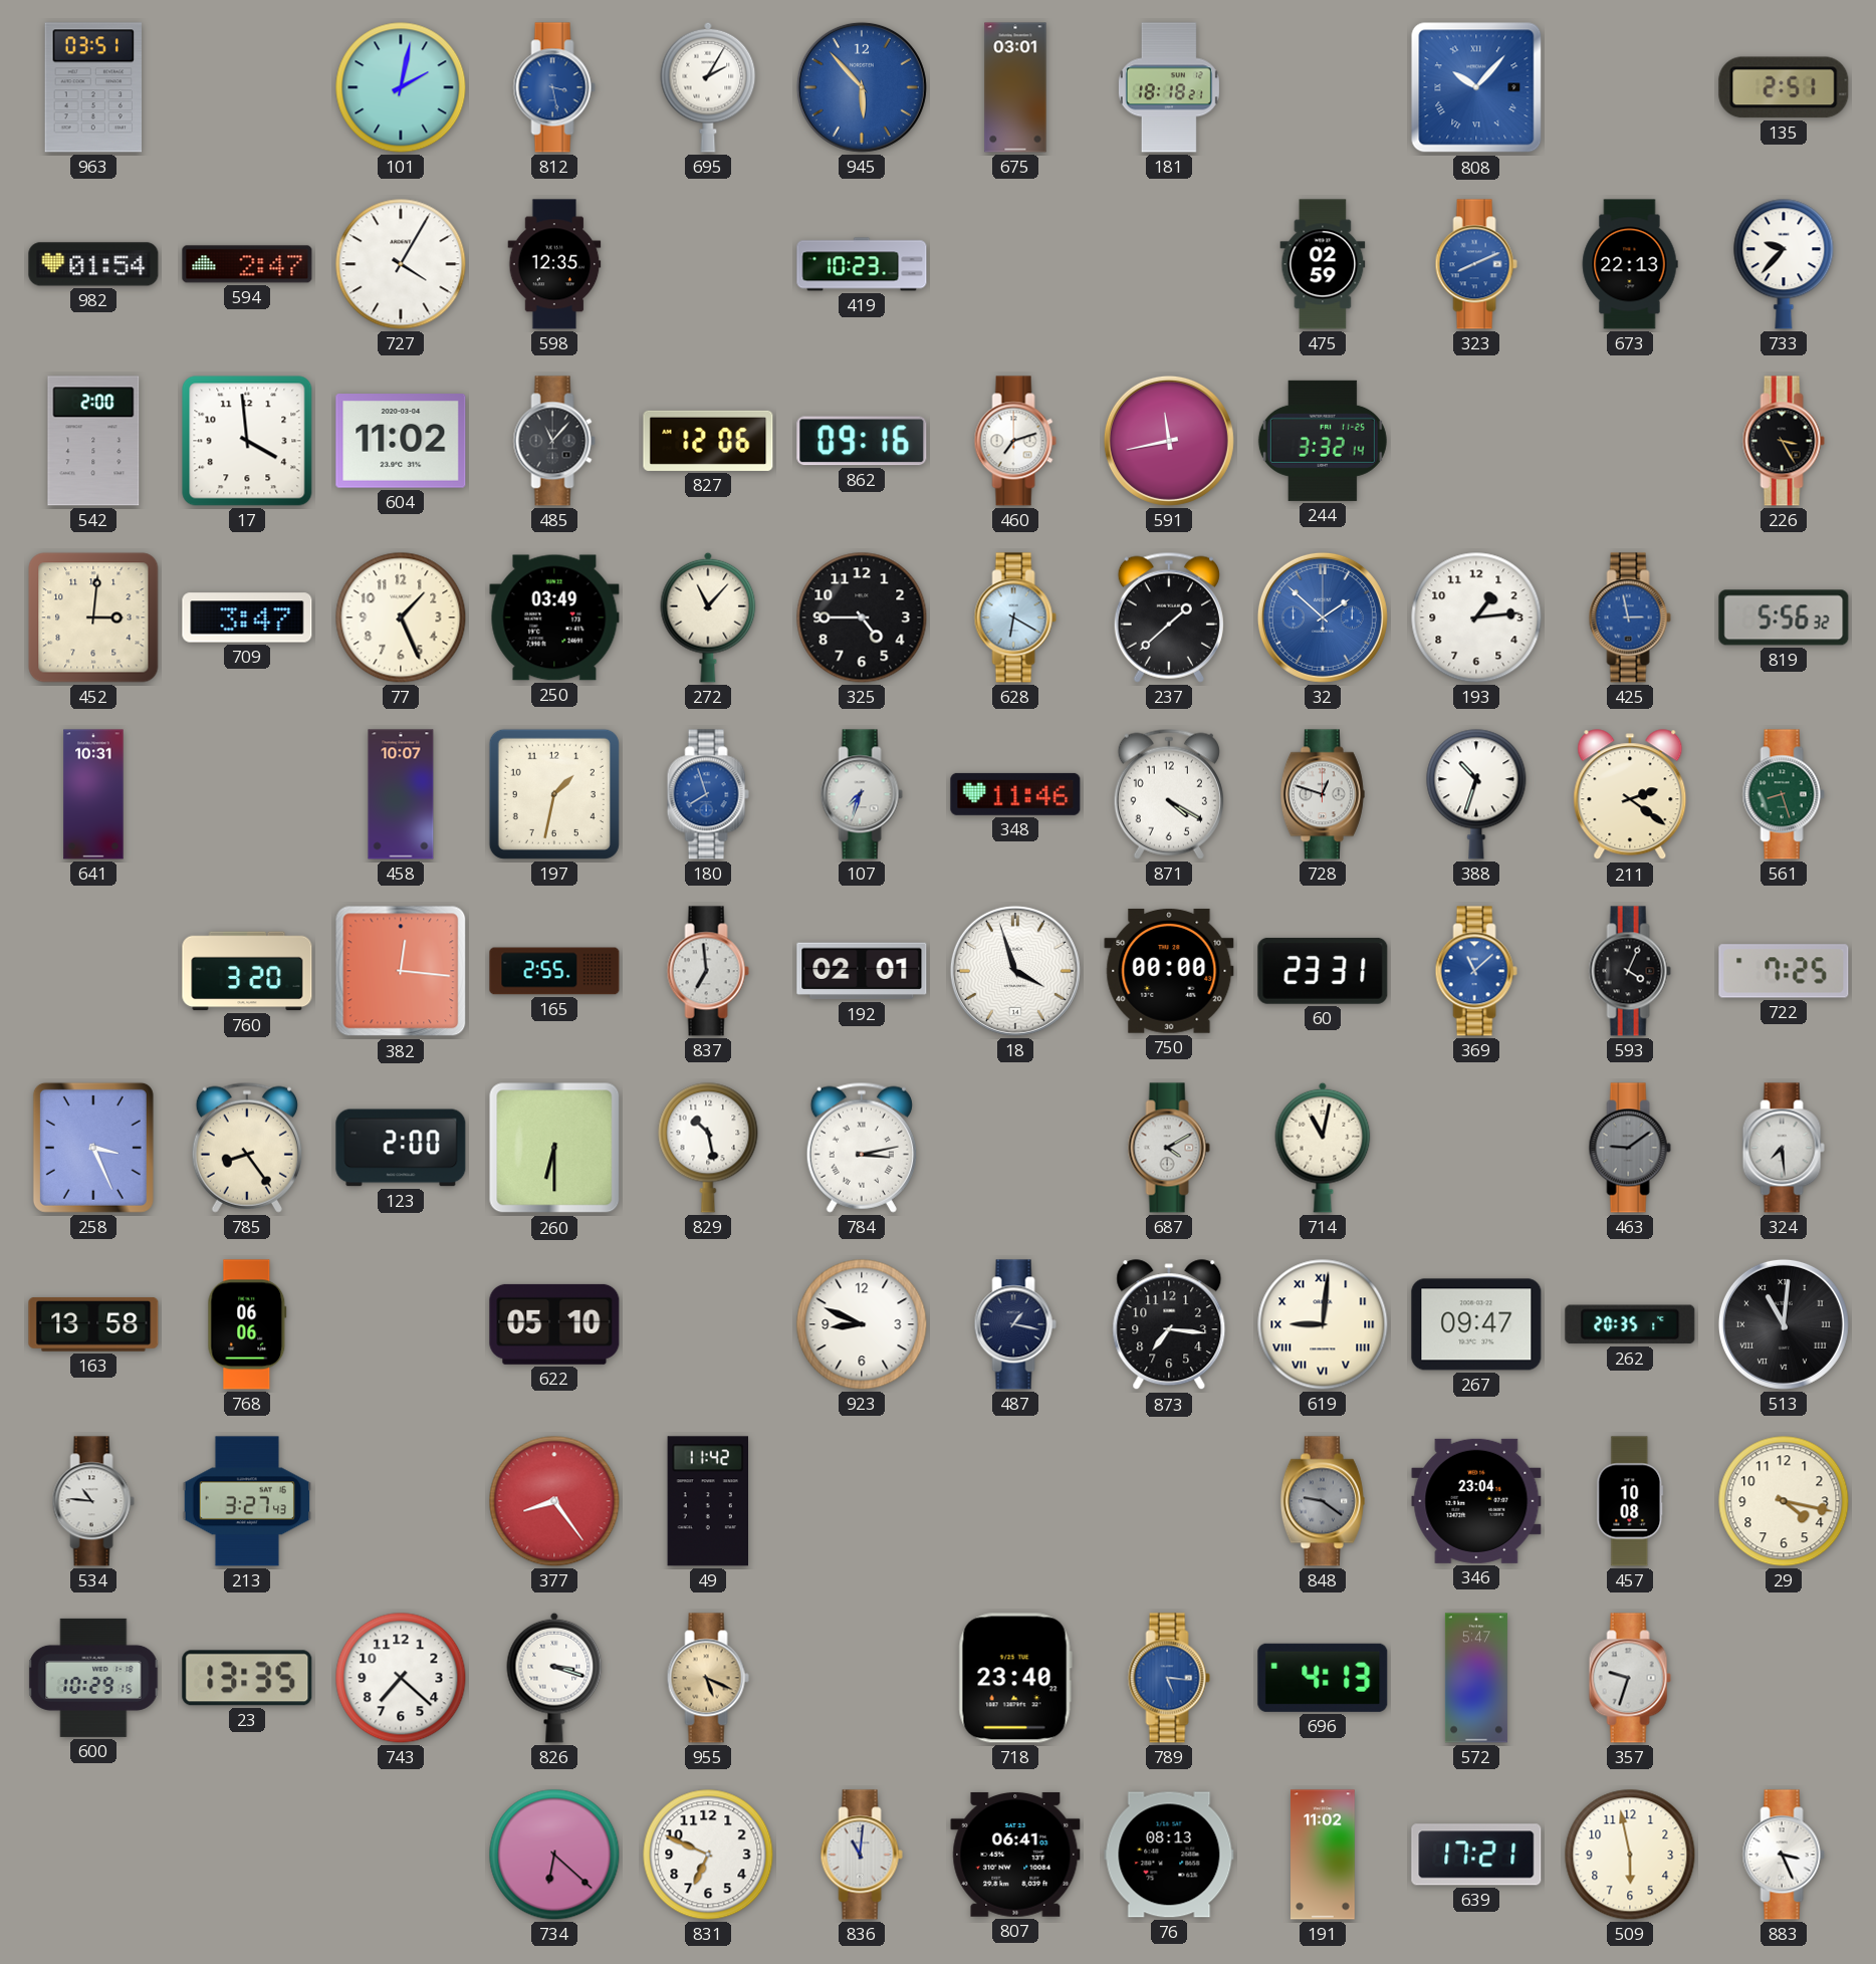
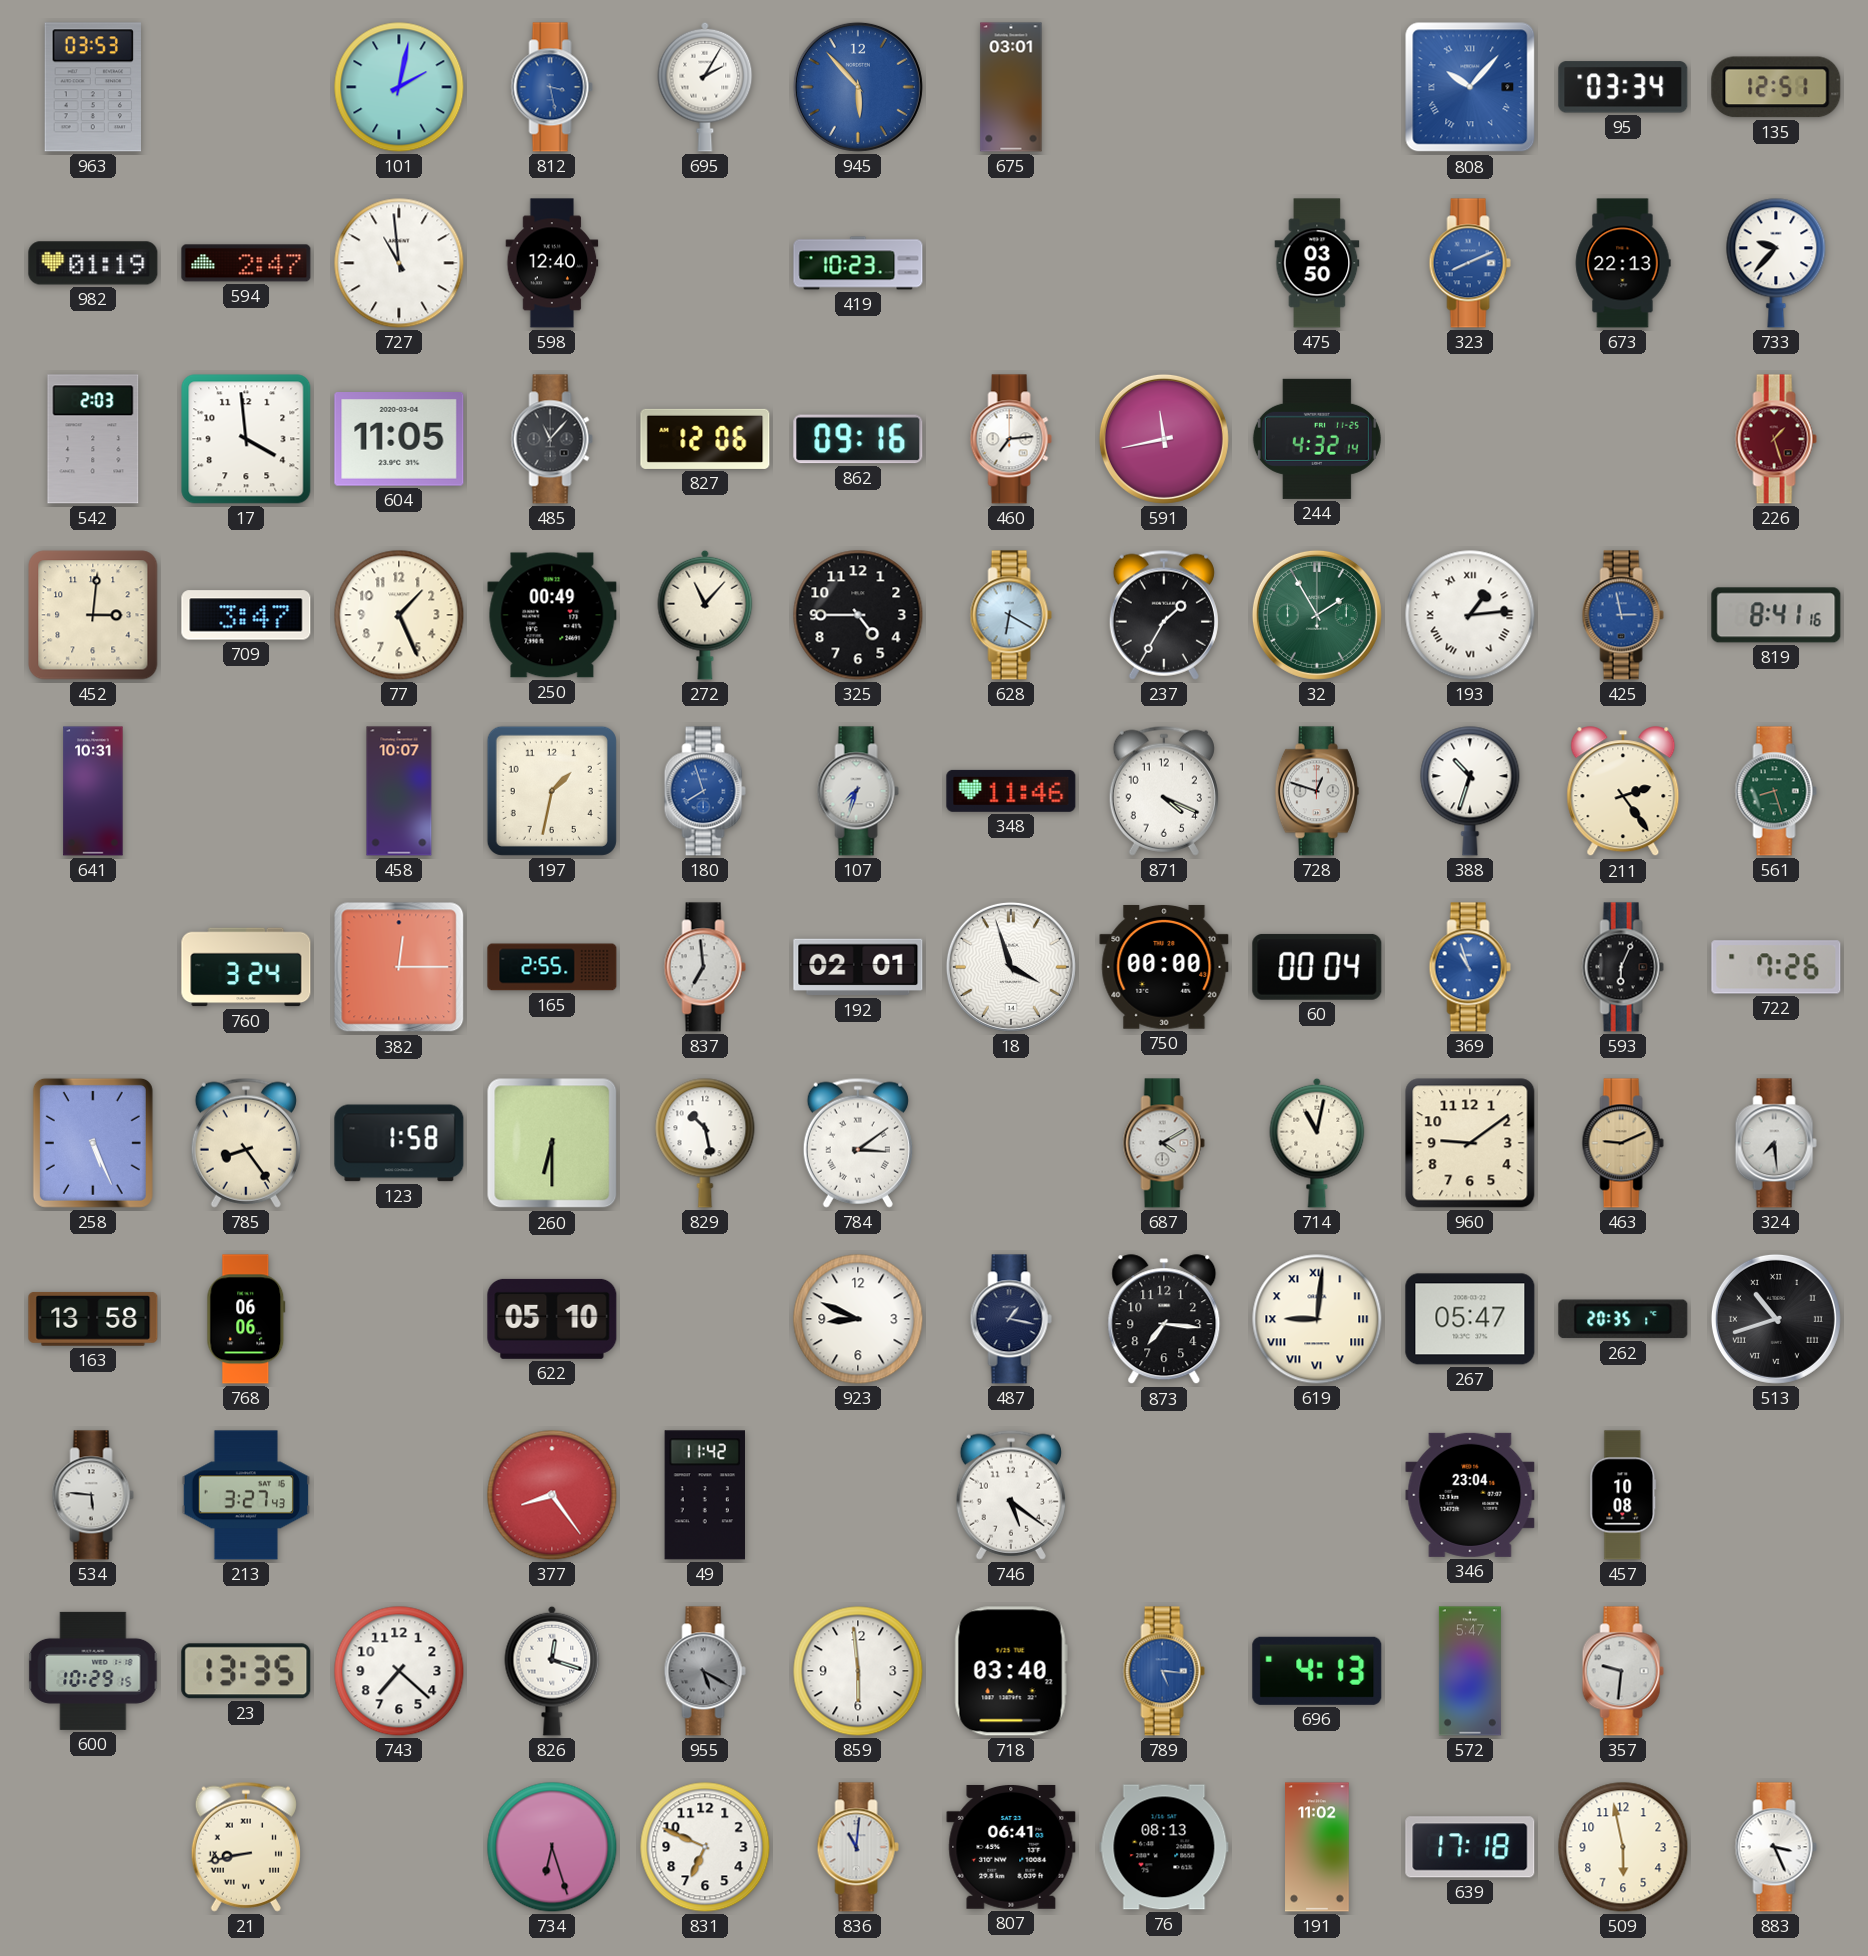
963: 03:51 -> 03:53
181: 18:18 -> none
95: none -> 03:34
135: 2:51 -> 12:51
982: 01:54 -> 01:19
727: 4:05 -> 10:59
598: 12:35 -> 12:40
475: 02:59 -> 03:50
542: 2:00 -> 2:03
604: 11:02 -> 11:05
460: 7:12 -> 7:14
244: 3:32 -> 4:32
226: 3:25 -> 1:27
226 dial: black -> burgundy
250: 03:49 -> 00:49
237: 1:38 -> 1:35
32: 1:52 -> 1:55
32 dial: blue -> green
193 numerals: Arabic -> Roman
819: 5:56 -> 8:41
871: 4:20 -> 4:19
211: 2:21 -> 2:24
760: 3:20 -> 3:24
382: 12:16 -> 12:15
60: 23:31 -> 00:04
369: 11:08 -> 10:57
593: 4:04 -> 6:04
722: 7:25 -> 7:26
258: 3:26 -> 5:26
123: 2:00 -> 1:58
784: 3:13 -> 3:09
960: none -> 9:09
463: 9:09 -> 9:11
463 dial: grey -> champagne
267: 09:47 -> 05:47
513: 11:01 -> 10:42
534: 10:46 -> 5:46
746: none -> 5:21
848: 9:21 -> none
29: 4:17 -> none
826: 3:18 -> 12:18
955: 5:19 -> 5:20
955 dial: champagne -> grey
859: none -> 5:59
718: 23:40 -> 03:40
357: 9:33 -> 9:31
21: none -> 8:43
734: 6:22 -> 6:27
639: 17:21 -> 17:18
